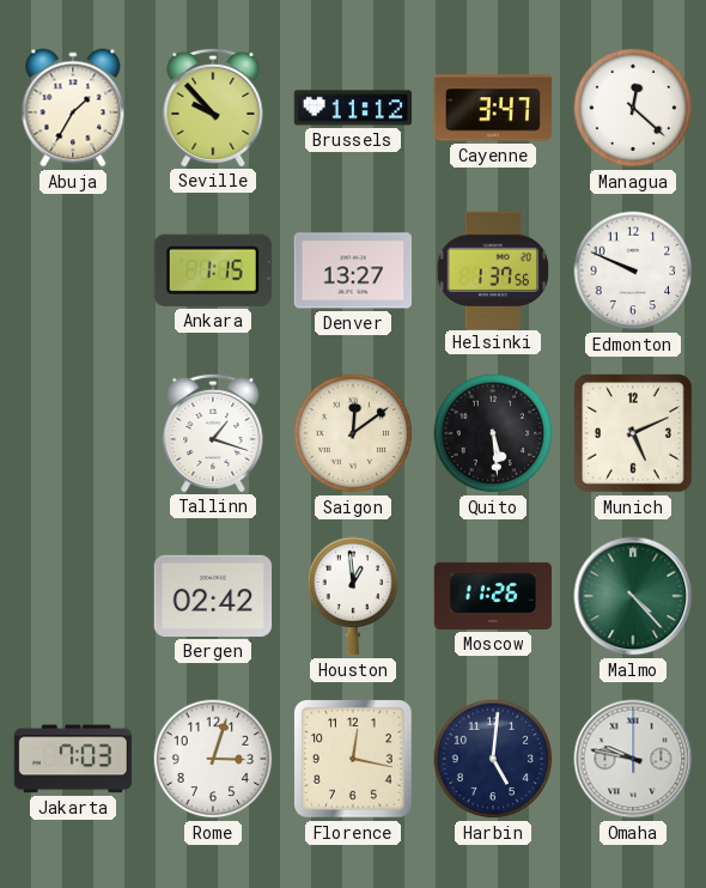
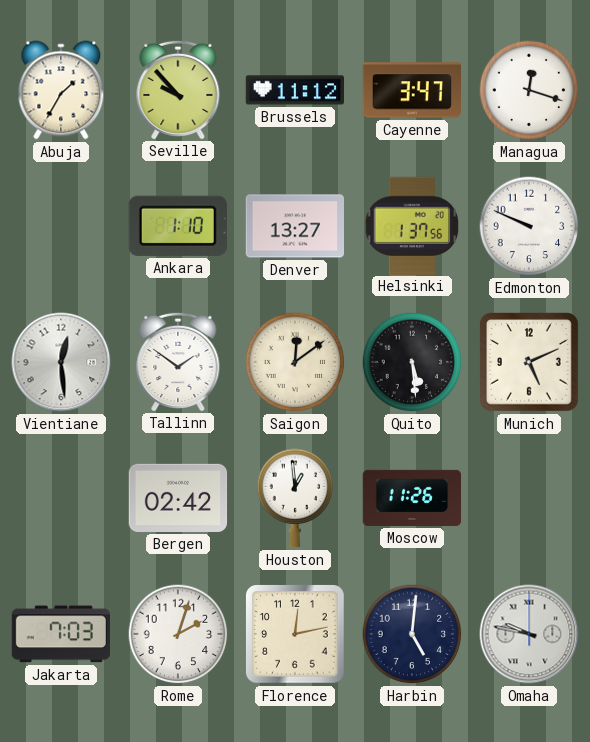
Managua: 12:22 -> 12:18
Ankara: 1:15 -> 1:10
Vientiane: none -> 12:29
Tallinn: 1:18 -> 1:51
Malmo: 4:23 -> none
Rome: 3:03 -> 2:03
Florence: 12:17 -> 12:13
